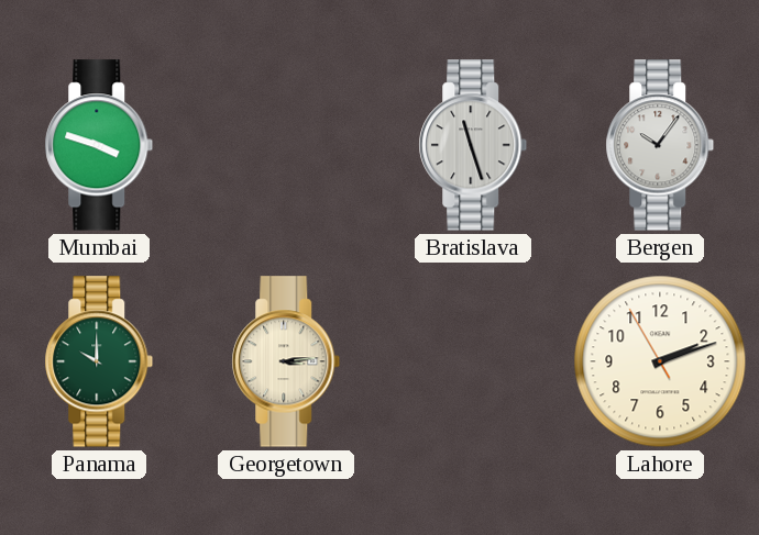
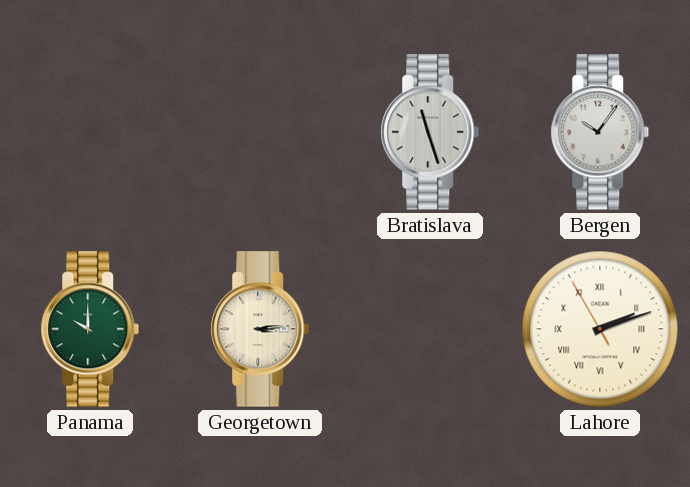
Mumbai: 3:48 -> none
Lahore numerals: Arabic -> Roman
